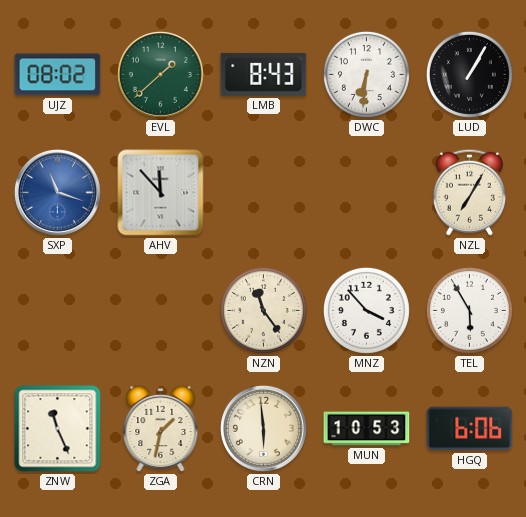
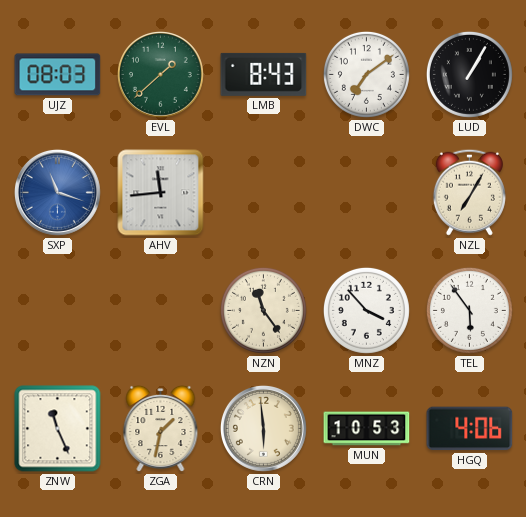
UJZ: 08:02 -> 08:03
DWC: 6:31 -> 7:09
AHV: 11:53 -> 11:44
TEL: 5:55 -> 5:54
HGQ: 6:06 -> 4:06
